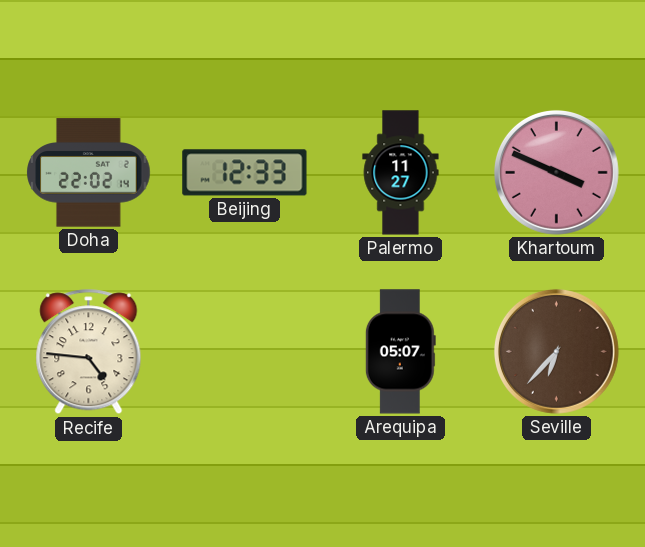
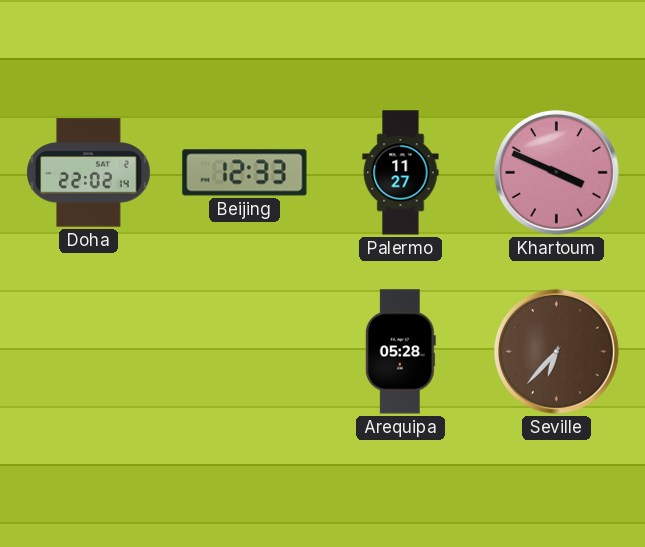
Recife: 4:46 -> none
Arequipa: 05:07 -> 05:28
